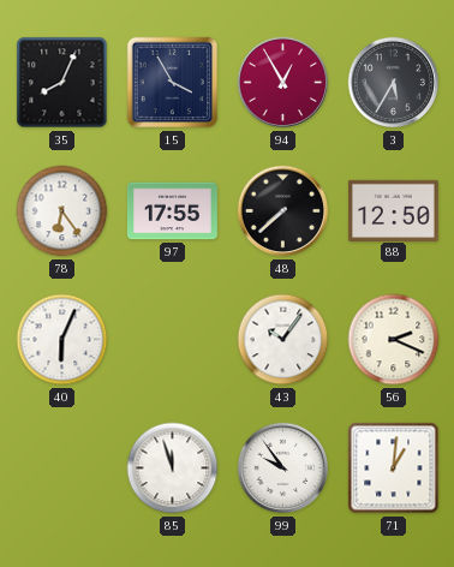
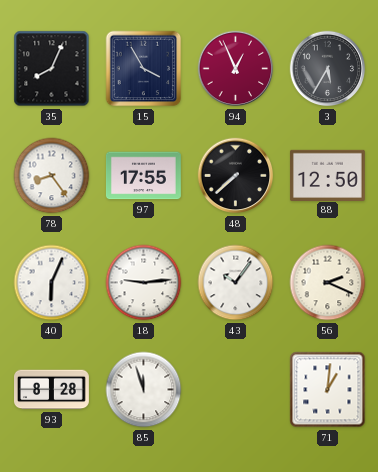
94: 12:55 -> 12:56
78: 6:24 -> 8:24
18: none -> 9:14
93: none -> 8:28
99: 9:54 -> none
